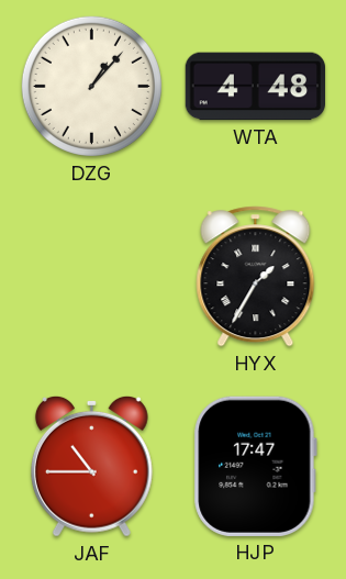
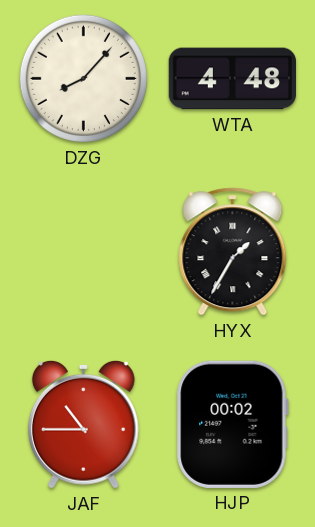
DZG: 1:07 -> 8:07
HJP: 17:47 -> 00:02
